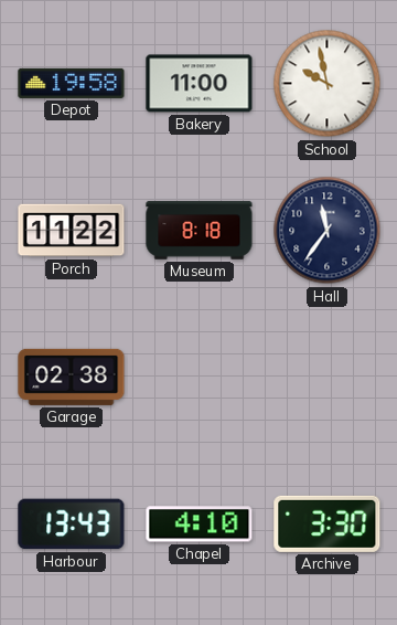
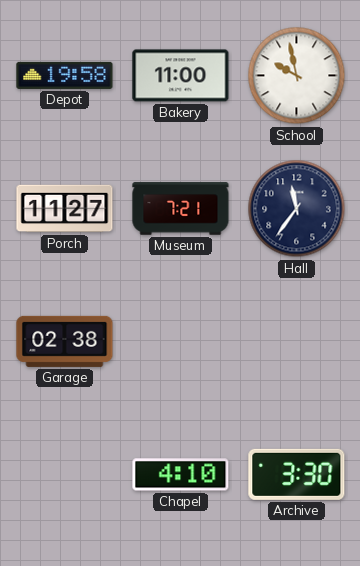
Porch: 11:22 -> 11:27
Museum: 8:18 -> 7:21
Harbour: 13:43 -> none
